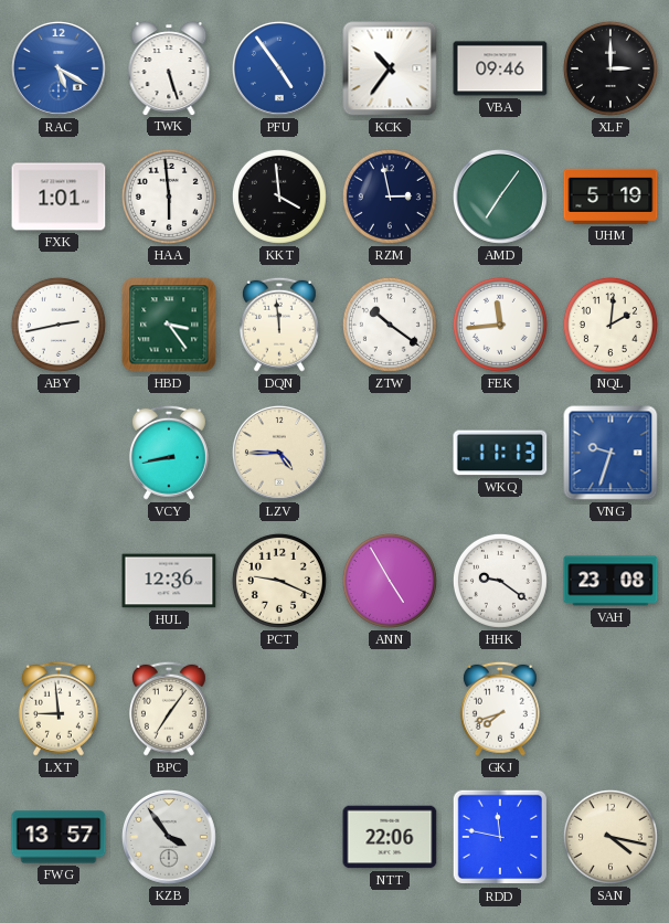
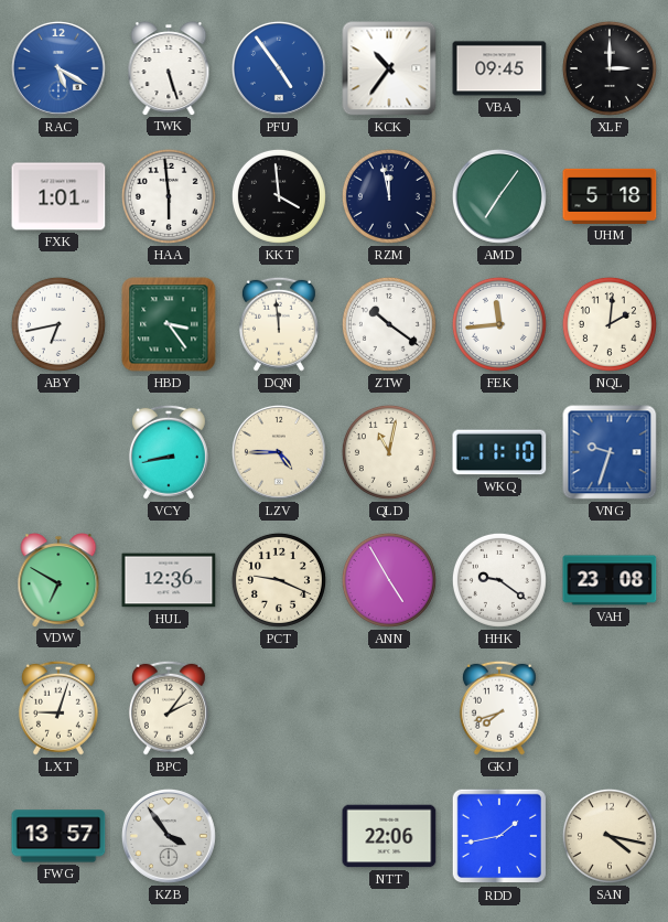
VBA: 09:46 -> 09:45
RZM: 2:58 -> 11:58
UHM: 5:19 -> 5:18
ABY: 2:43 -> 6:43
QLD: none -> 11:02
WKQ: 11:13 -> 11:10
VDW: none -> 6:50
LXT: 8:59 -> 9:03
BPC: 7:06 -> 2:06
RDD: 11:47 -> 1:43
